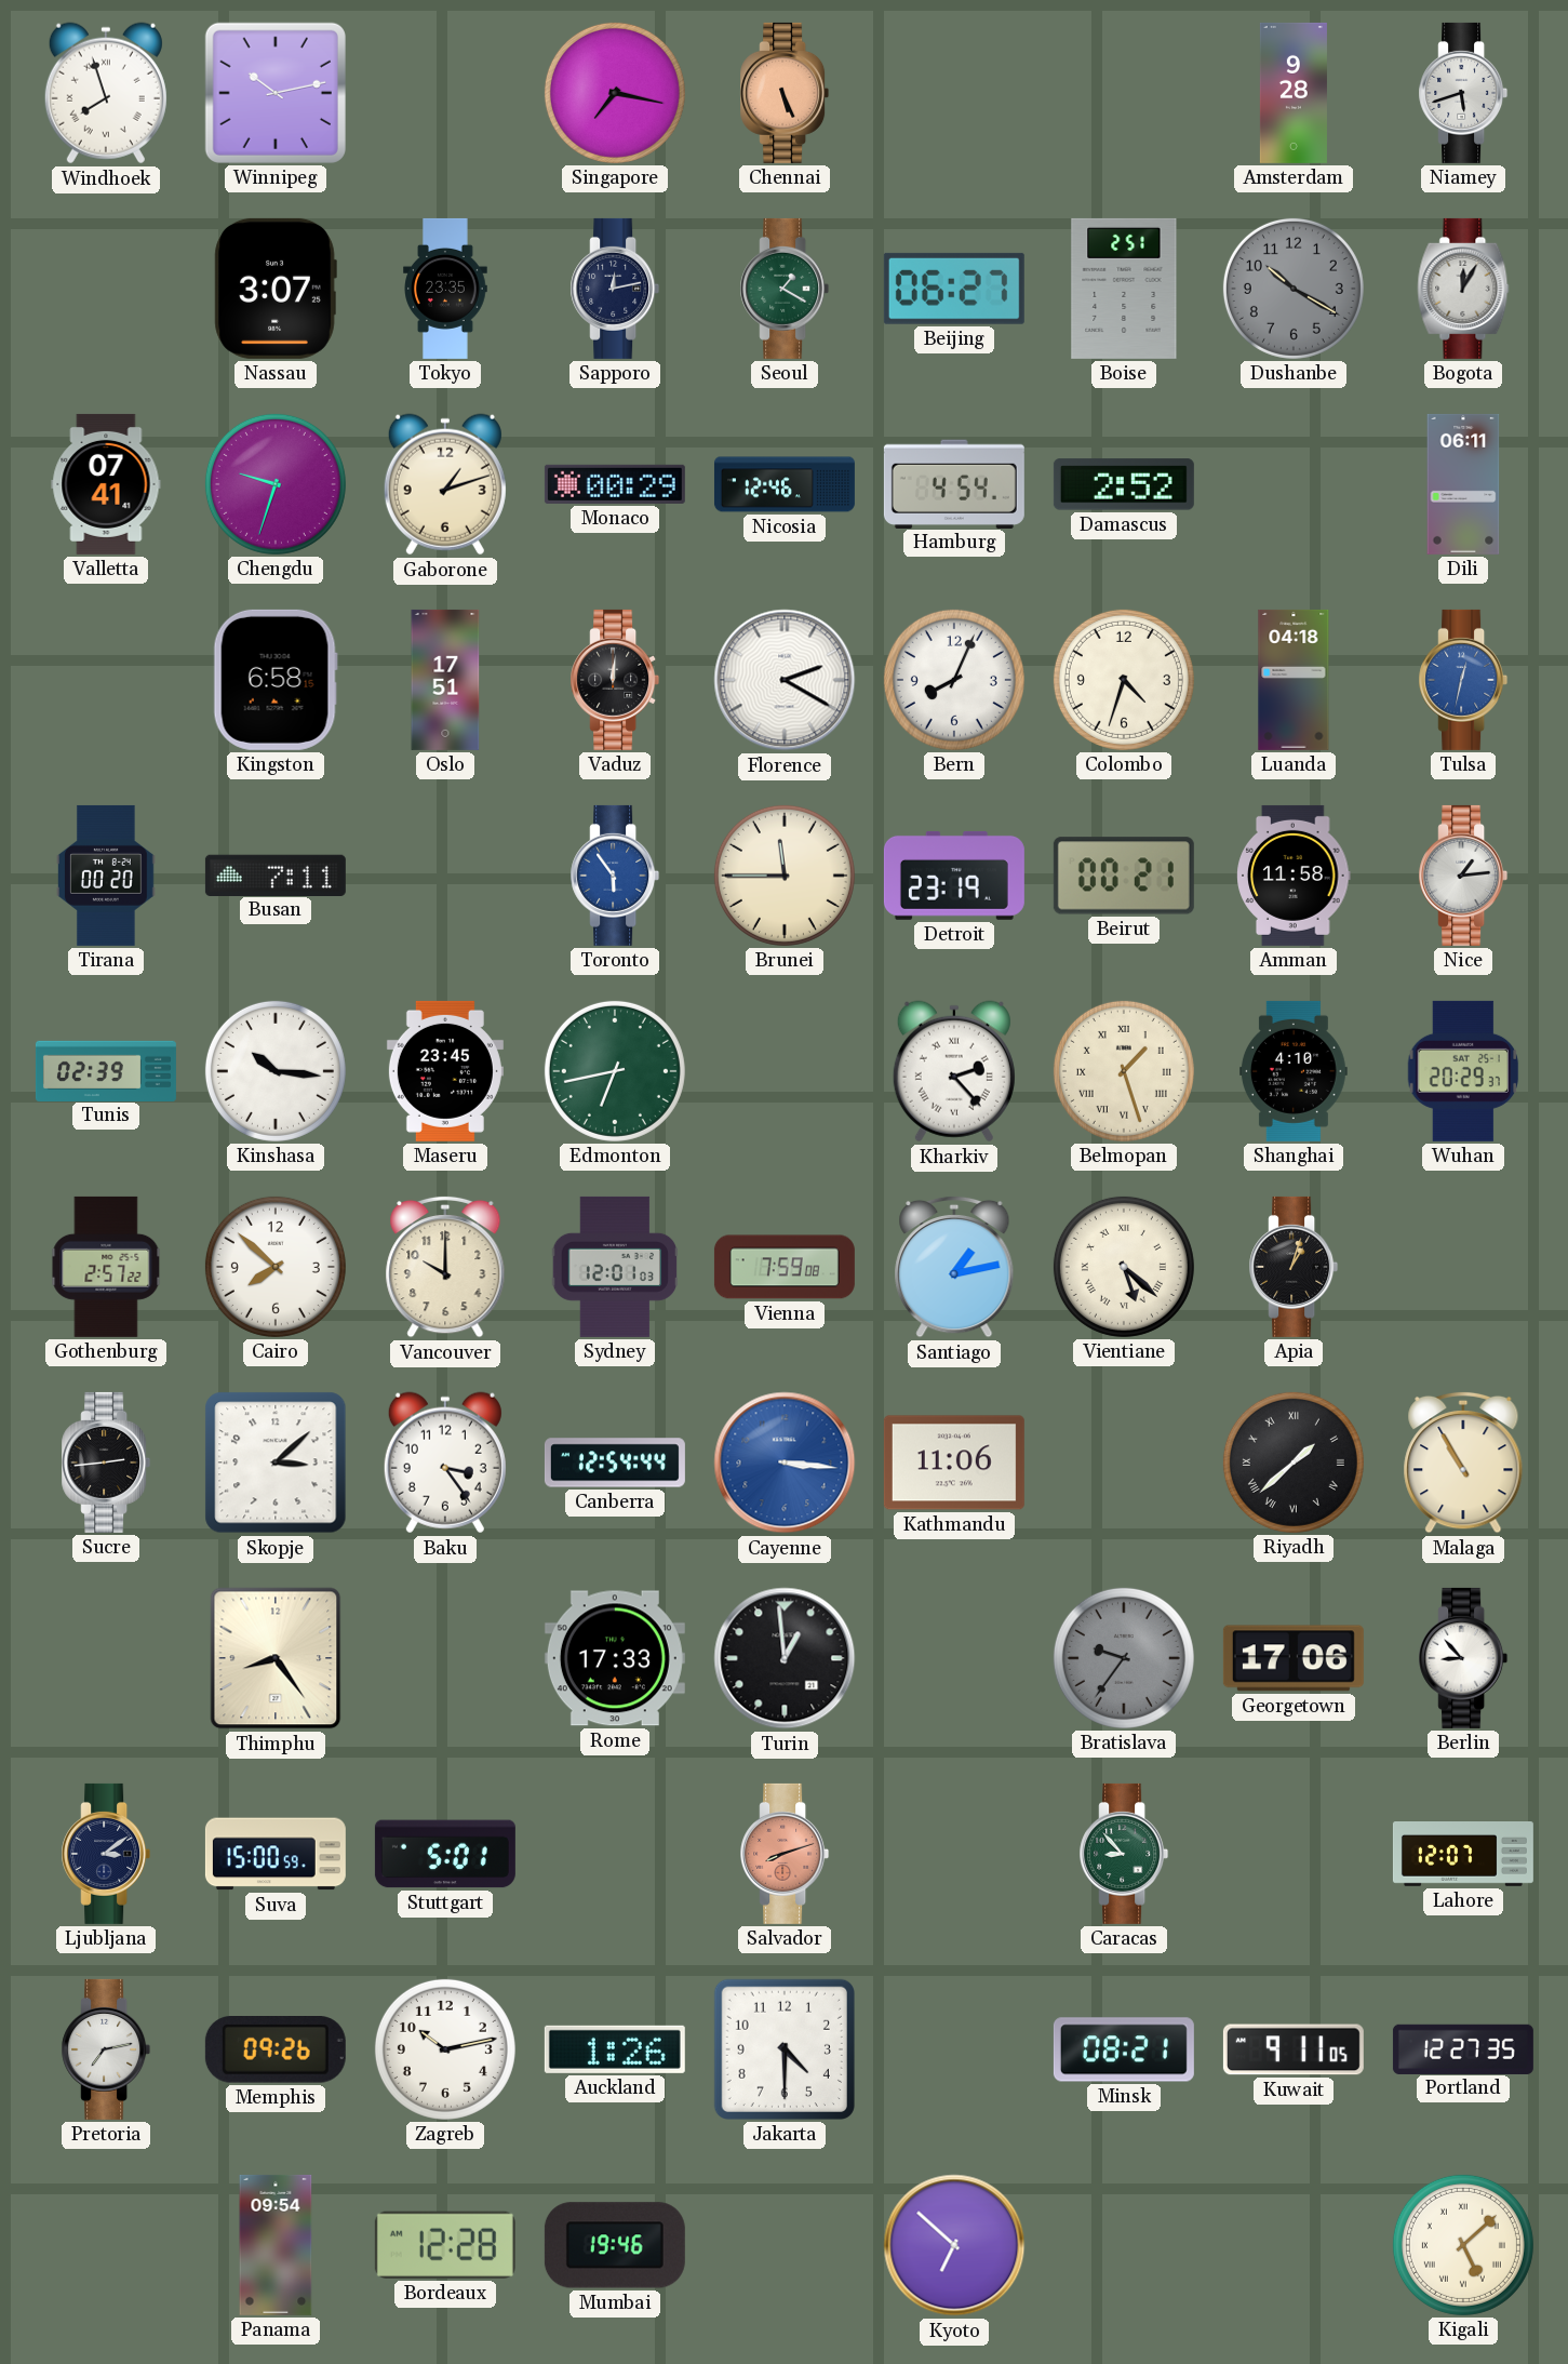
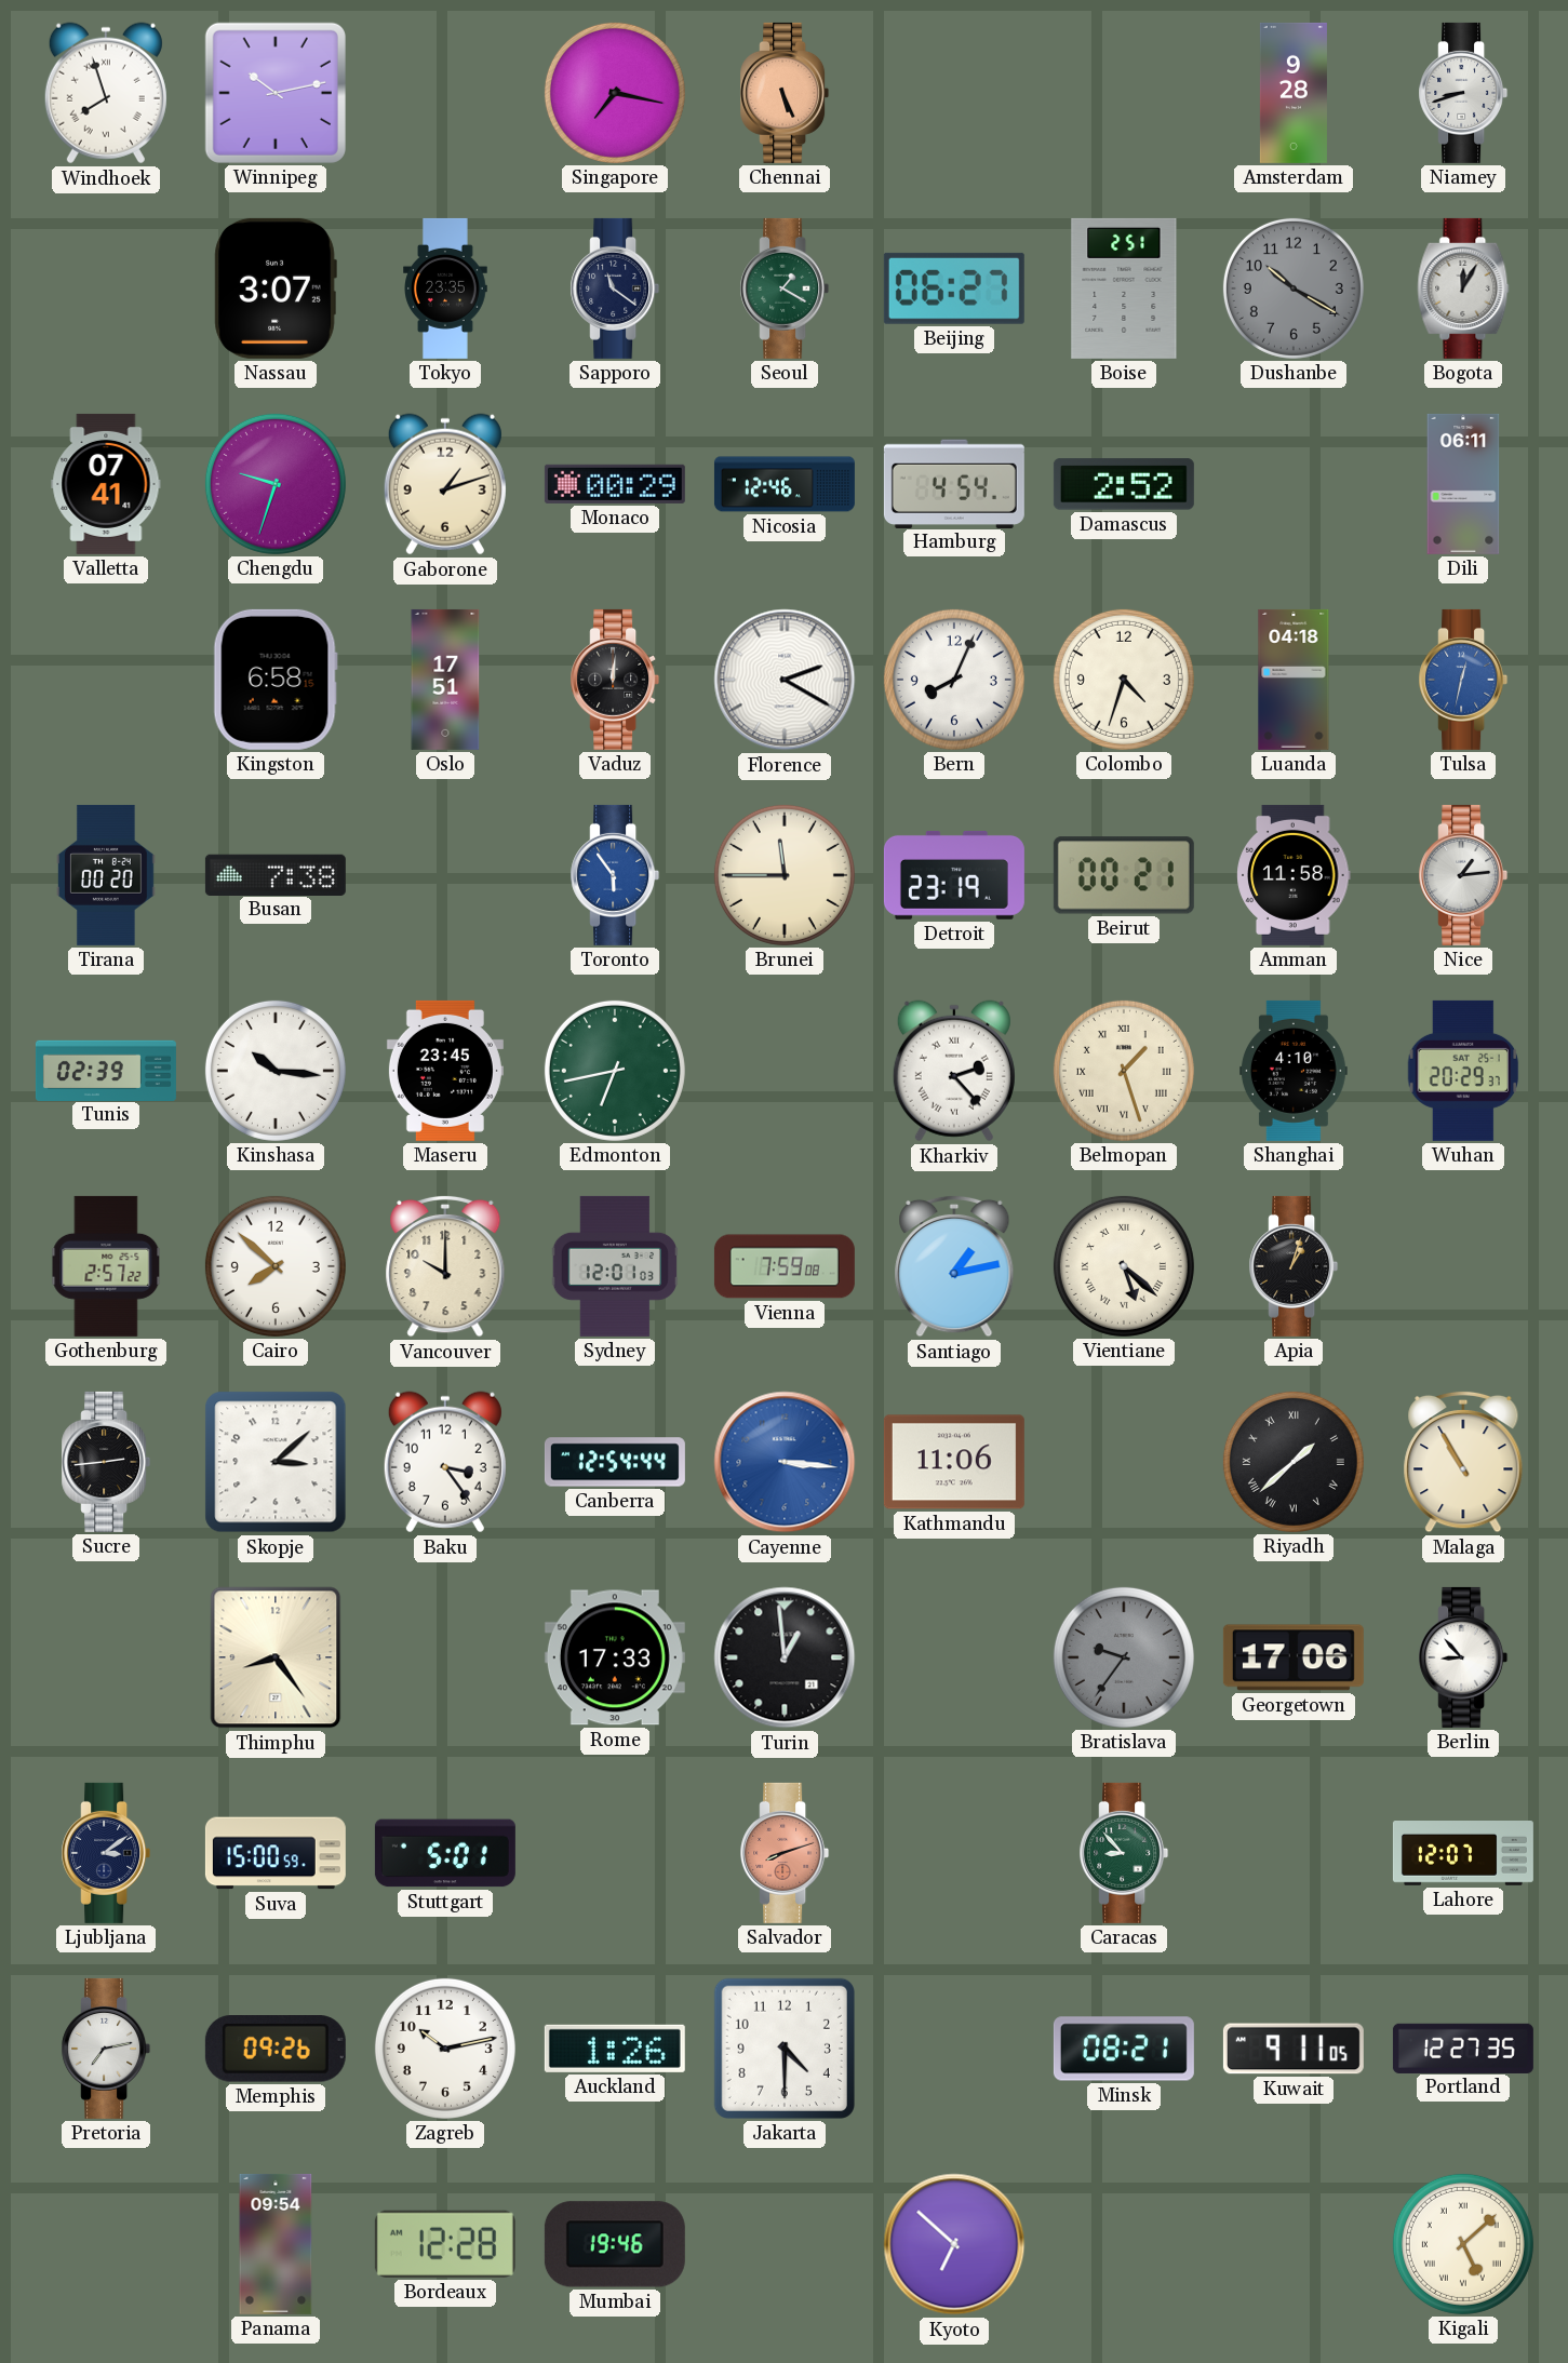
Niamey: 5:42 -> 8:42
Sapporo: 12:13 -> 11:21
Busan: 7:11 -> 7:38
